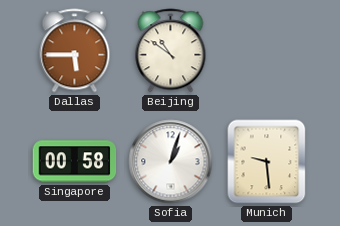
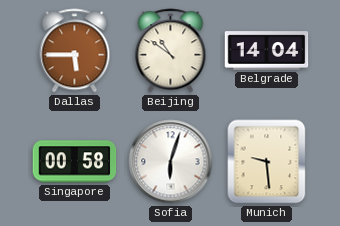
Belgrade: none -> 14:04
Sofia: 1:03 -> 6:03
